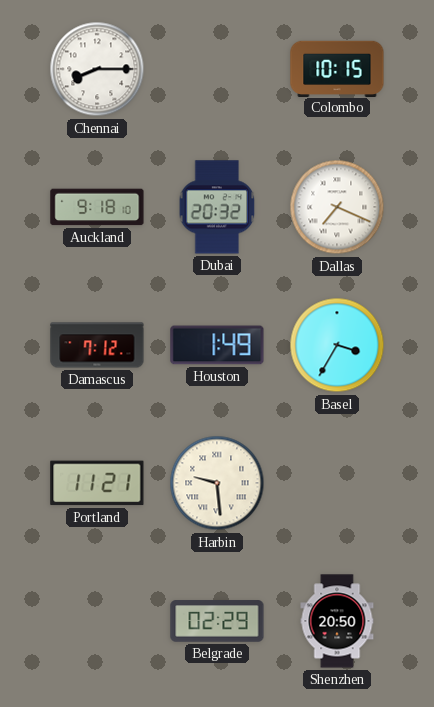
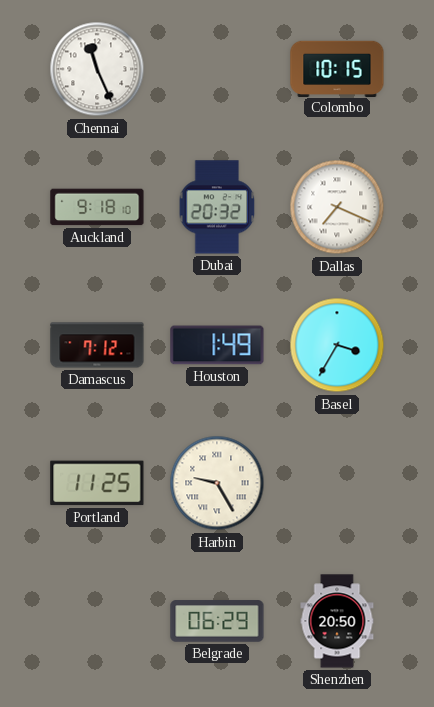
Chennai: 8:15 -> 11:26
Portland: 11:21 -> 11:25
Harbin: 9:29 -> 9:25
Belgrade: 02:29 -> 06:29
